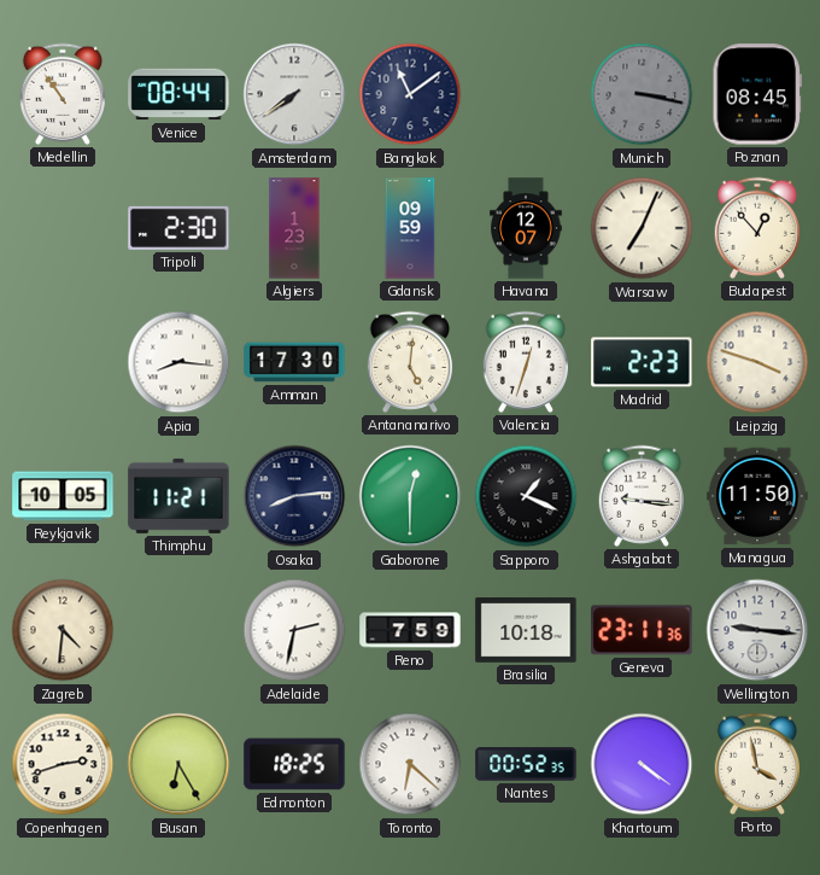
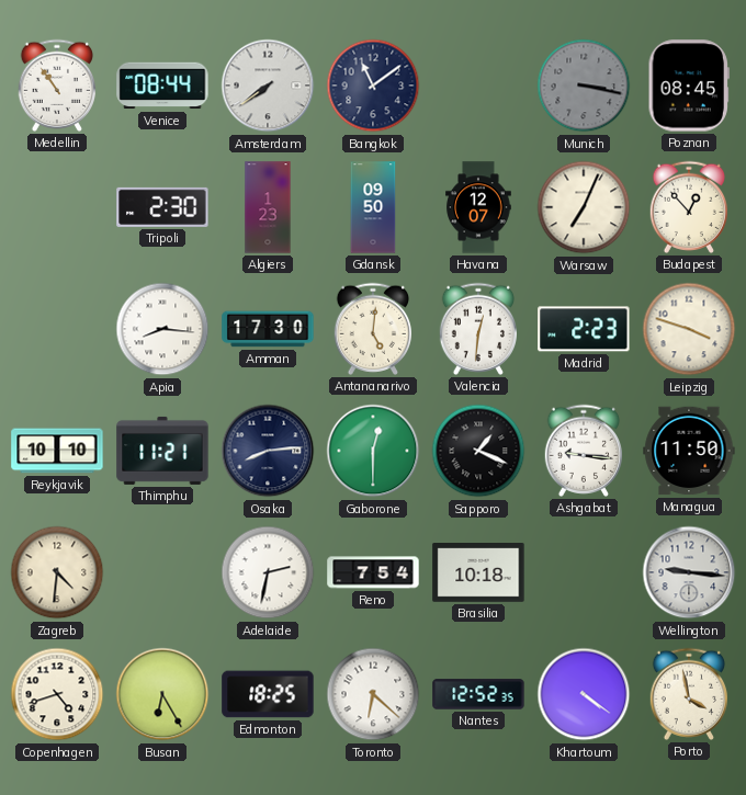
Gdansk: 09:59 -> 09:50
Valencia: 12:33 -> 12:31
Reykjavik: 10:05 -> 10:10
Reno: 7:59 -> 7:54
Geneva: 23:11 -> none
Copenhagen: 2:42 -> 4:42
Nantes: 00:52 -> 12:52
